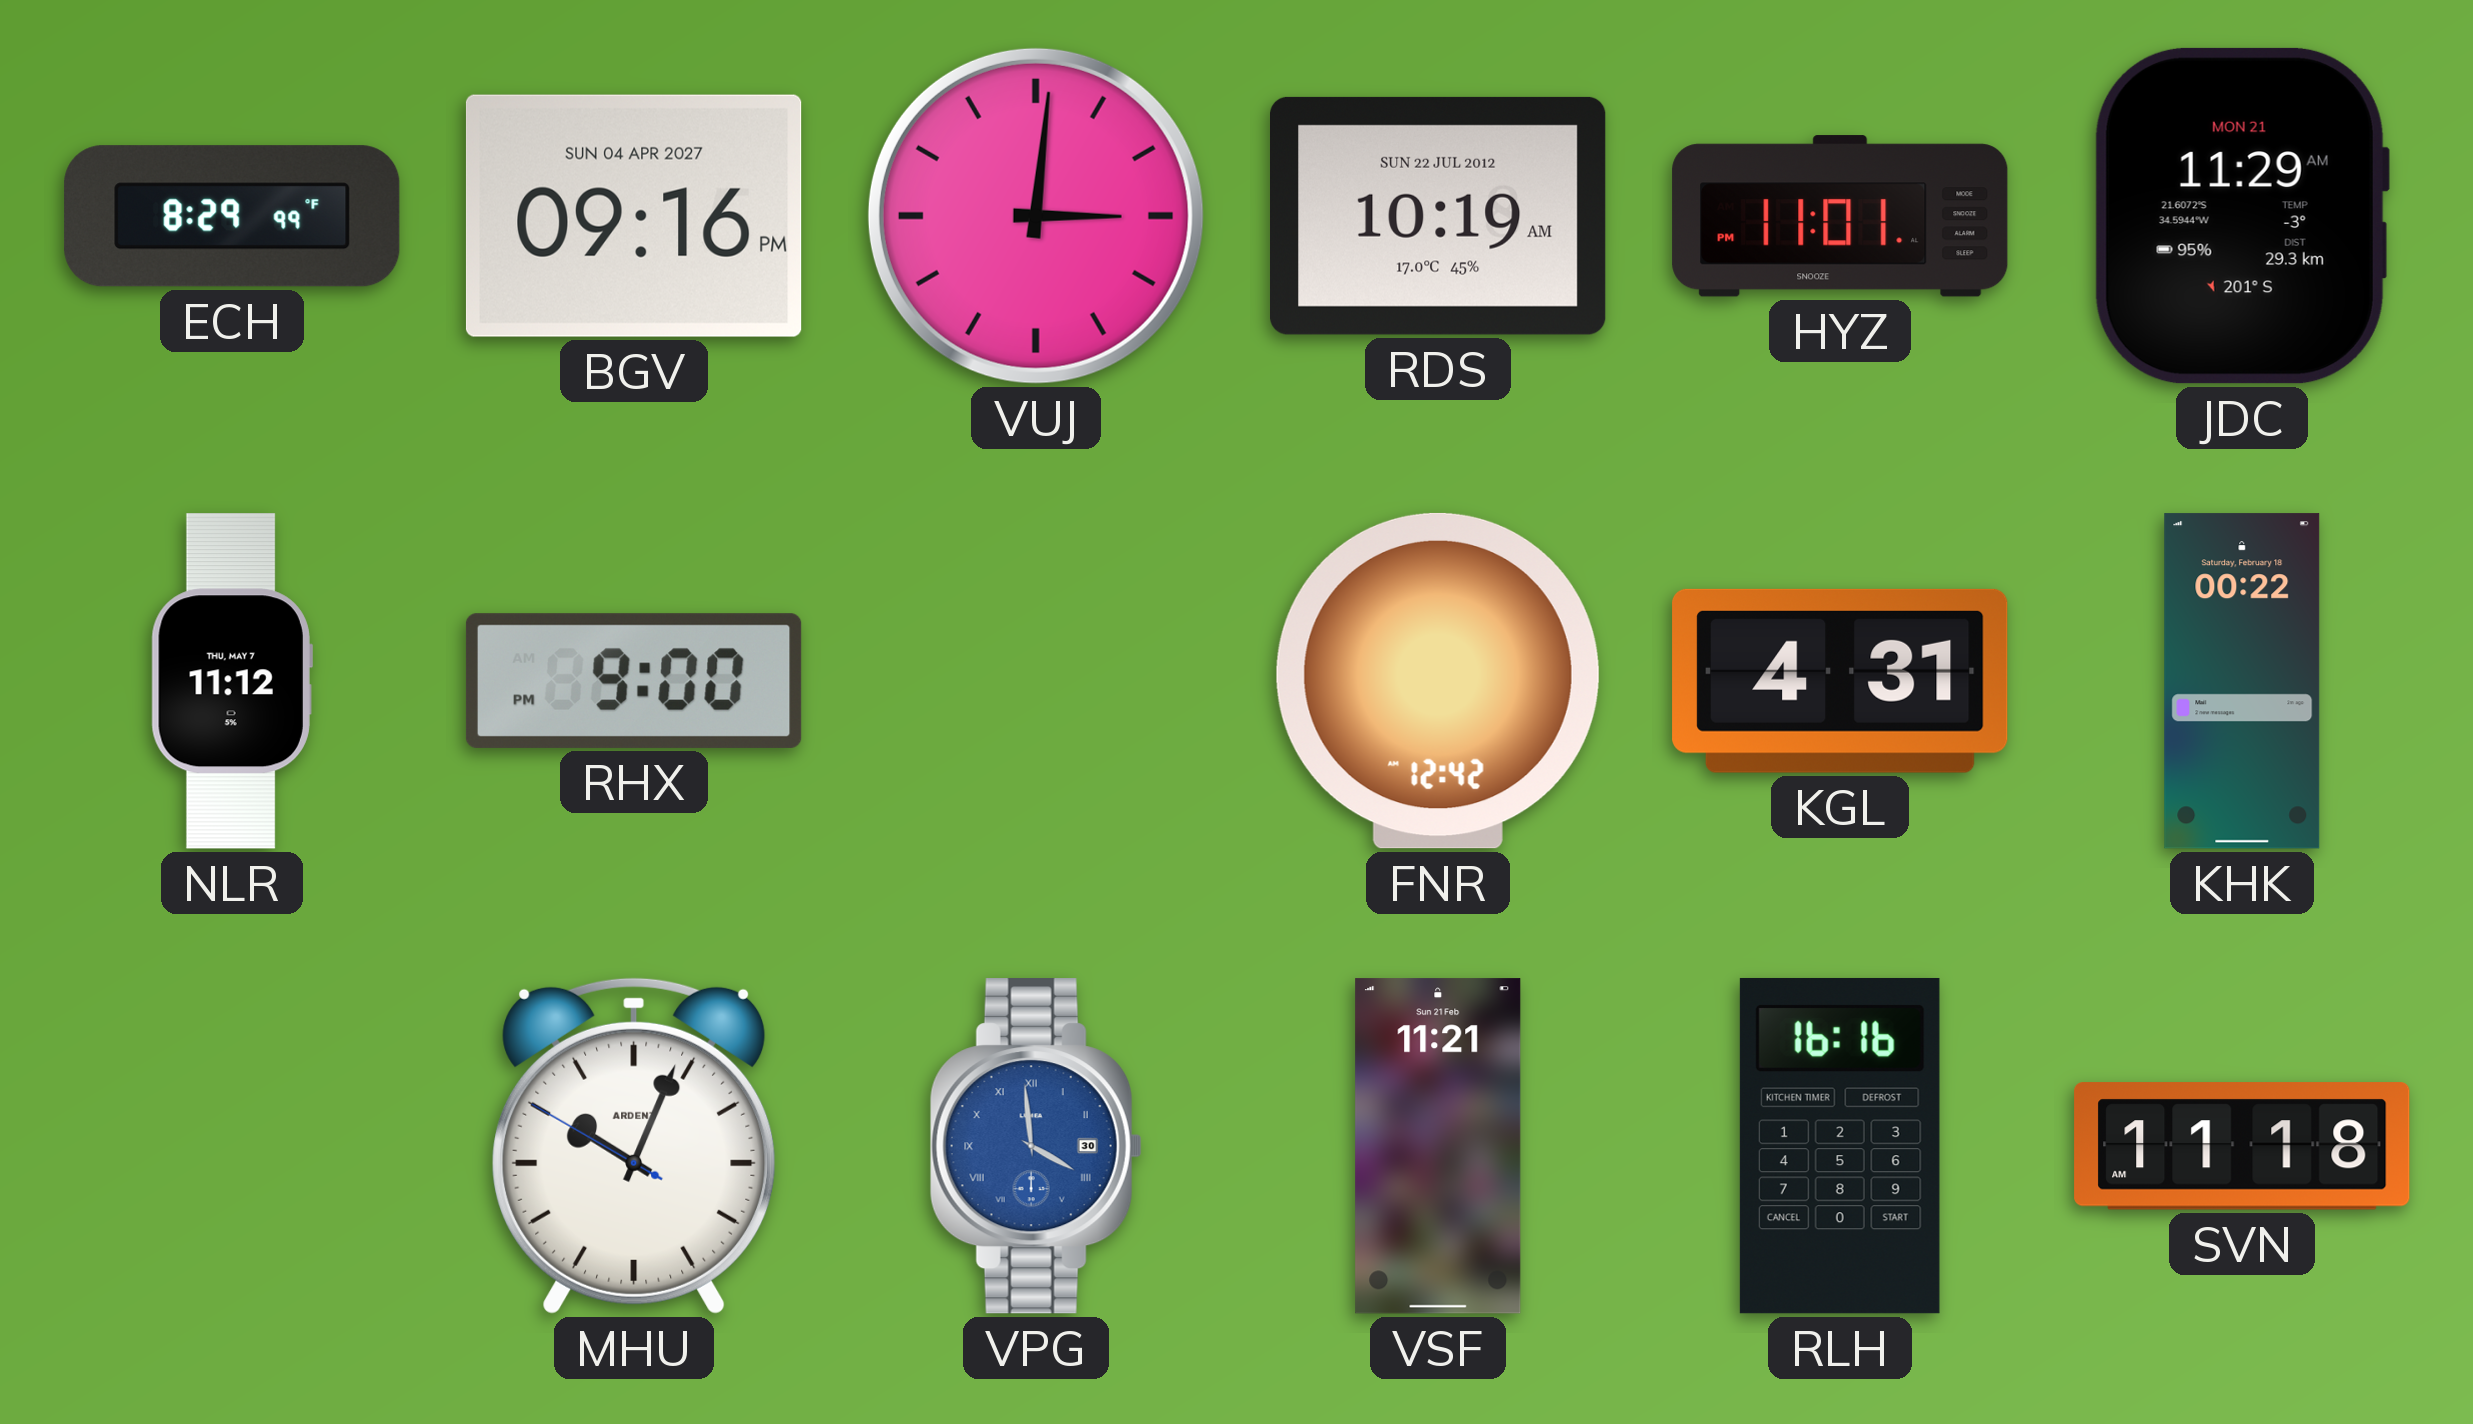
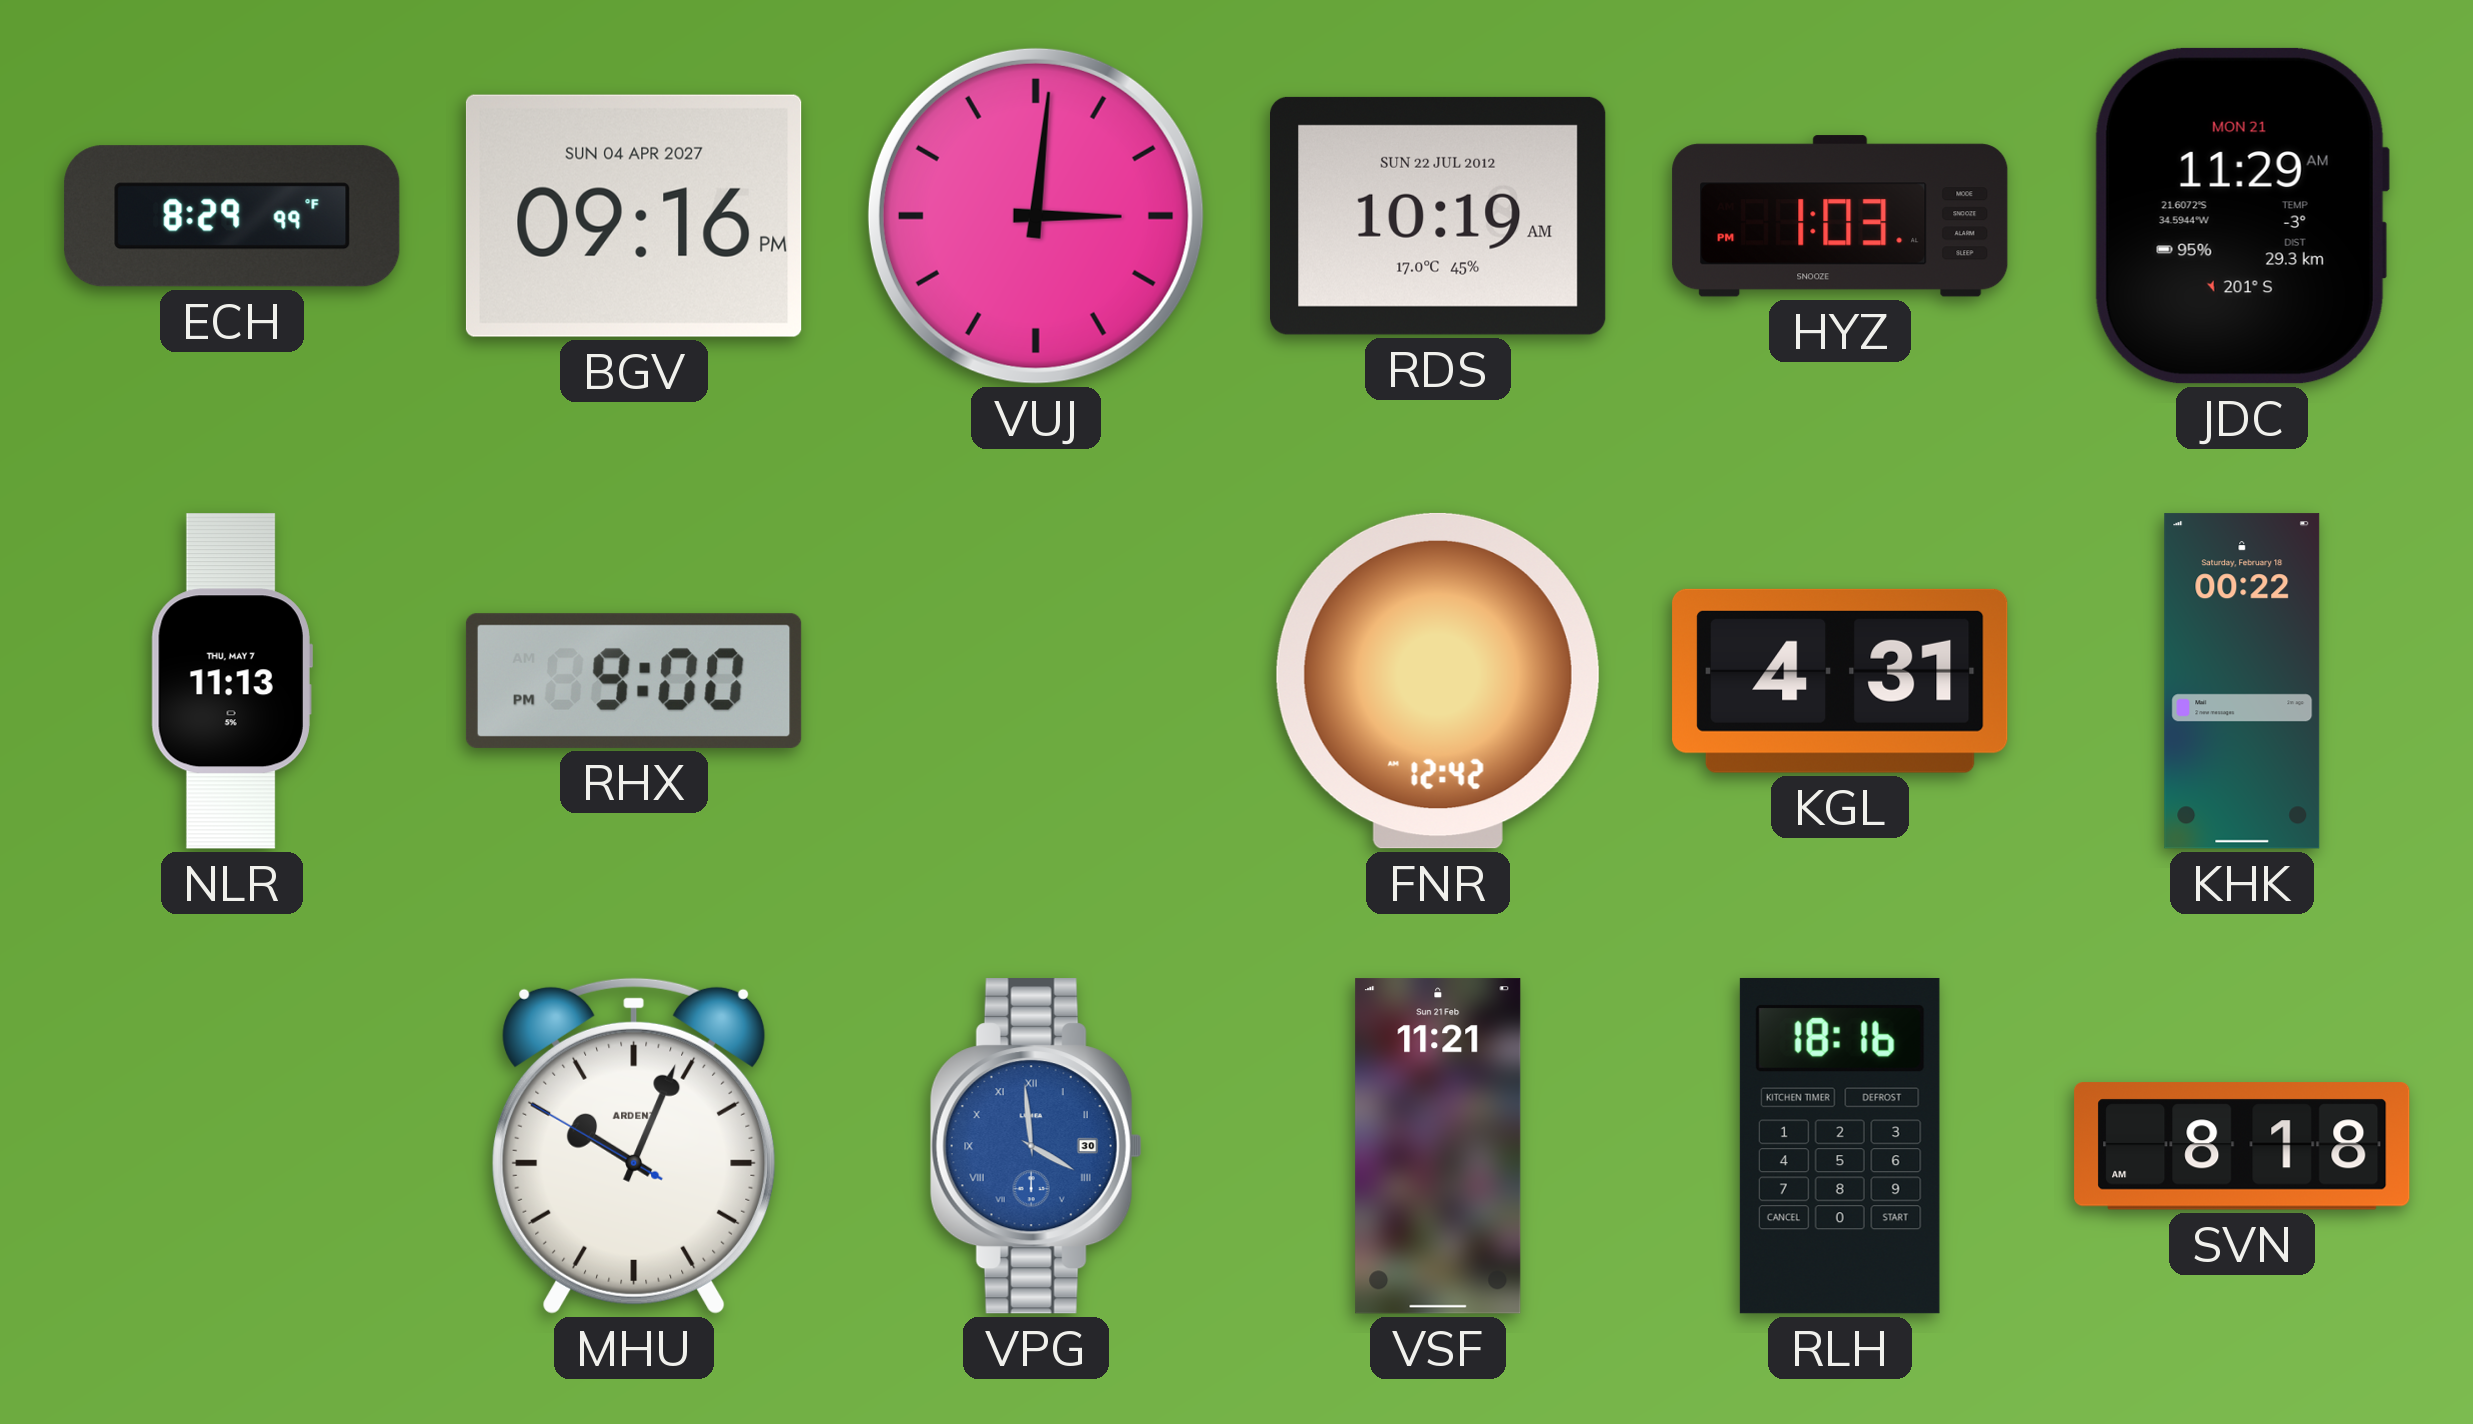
HYZ: 11:01 -> 1:03
NLR: 11:12 -> 11:13
RLH: 16:16 -> 18:16
SVN: 11:18 -> 8:18
